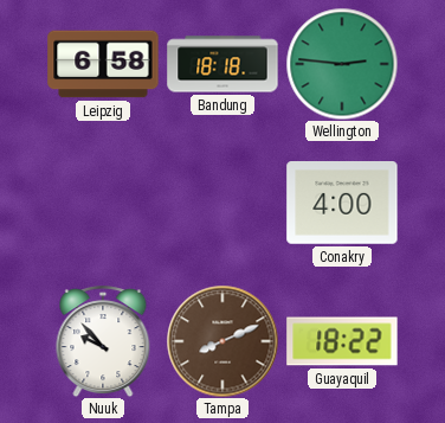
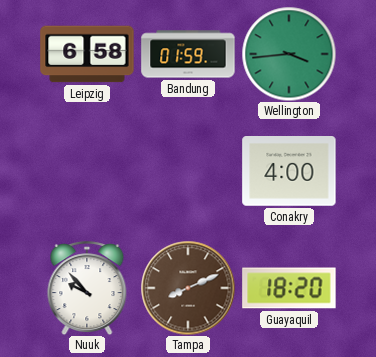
Bandung: 18:18 -> 01:59
Wellington: 2:46 -> 3:44
Guayaquil: 18:22 -> 18:20
